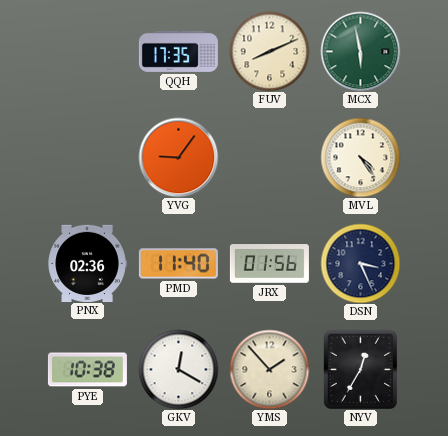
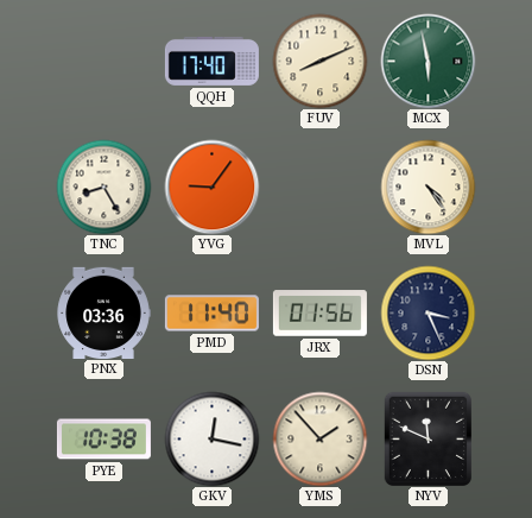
QQH: 17:35 -> 17:40
TNC: none -> 8:25
PNX: 02:36 -> 03:36
GKV: 12:20 -> 12:17
NYV: 12:35 -> 11:49
